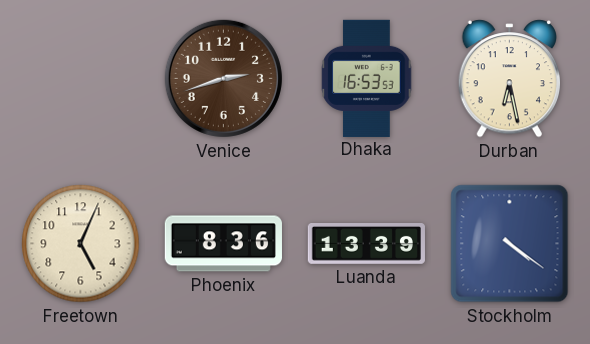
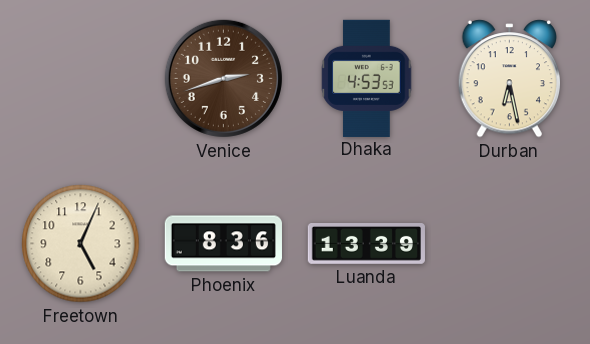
Dhaka: 16:53 -> 4:53
Stockholm: 4:21 -> none
